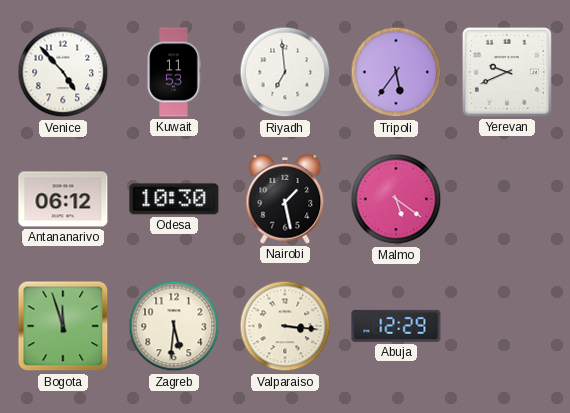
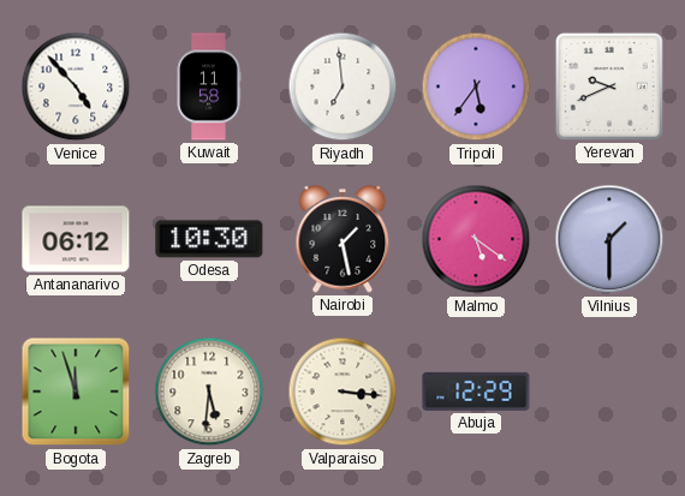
Kuwait: 11:53 -> 11:58
Vilnius: none -> 1:30
